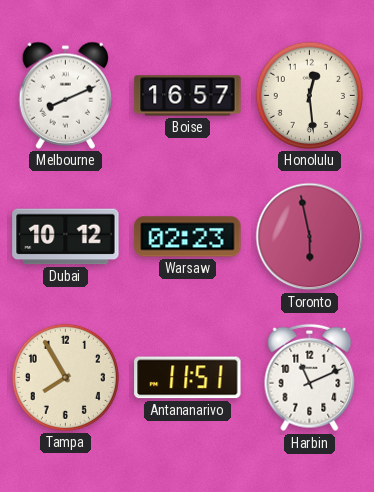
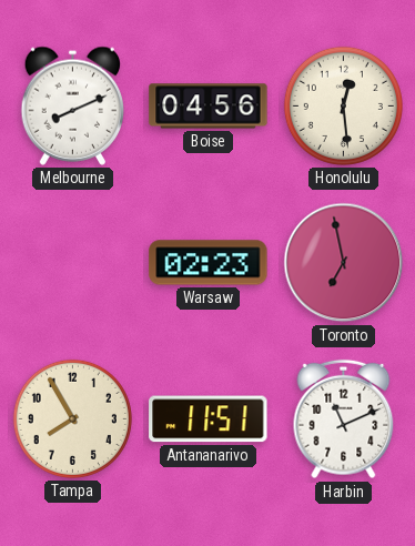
Boise: 16:57 -> 04:56
Dubai: 10:12 -> none
Toronto: 5:58 -> 6:58
